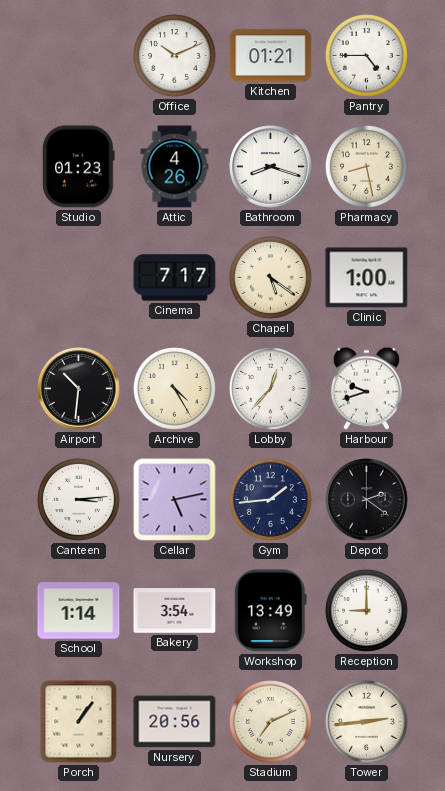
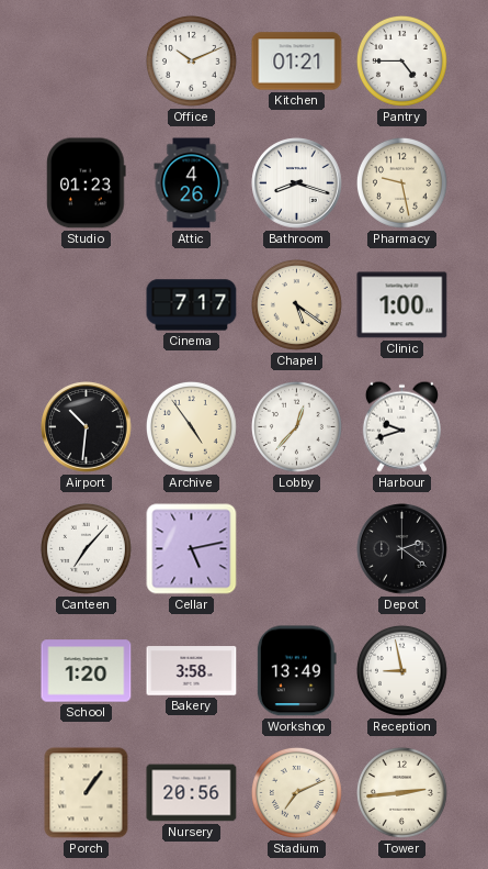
Pharmacy: 8:28 -> 9:28
Archive: 4:25 -> 4:54
Canteen: 3:14 -> 7:07
Gym: 1:44 -> none
School: 1:14 -> 1:20
Bakery: 3:54 -> 3:58
Reception: 9:00 -> 8:58
